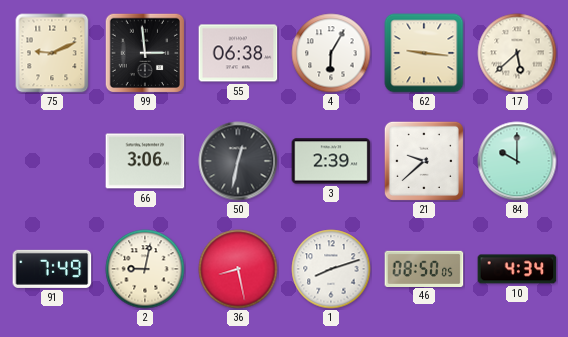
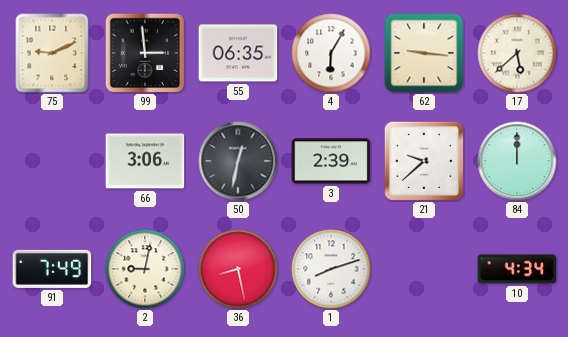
55: 06:38 -> 06:35
84: 10:00 -> 12:00
46: 08:50 -> none
